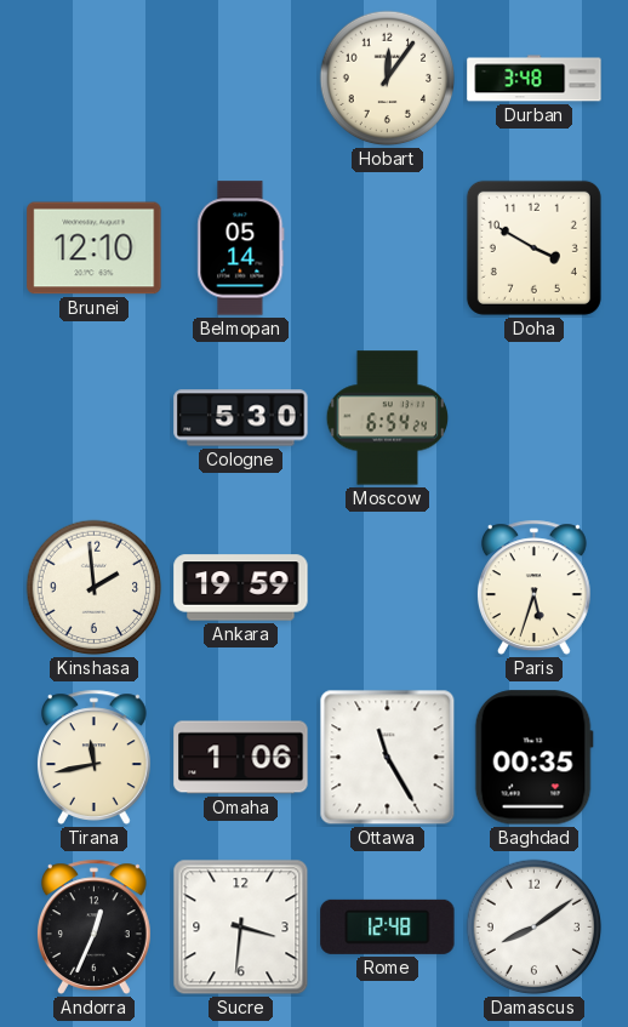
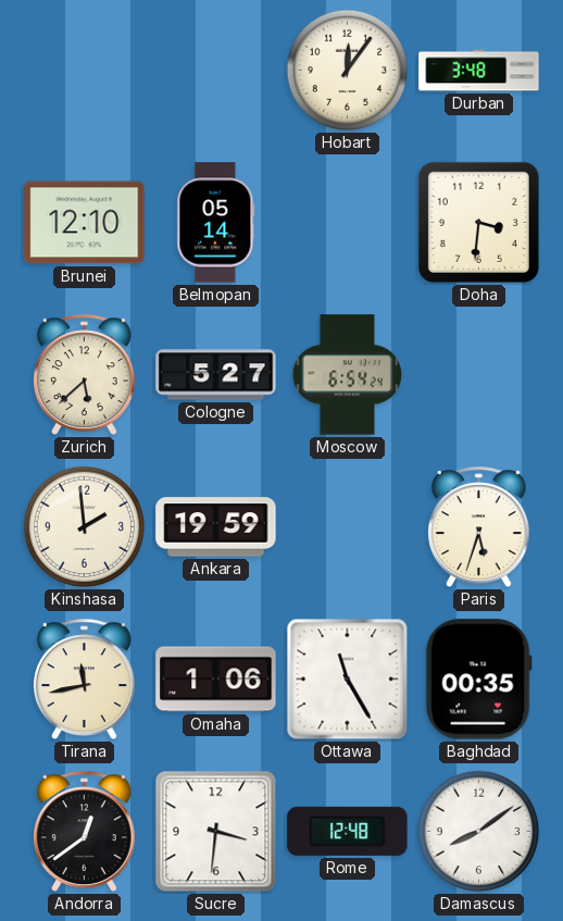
Doha: 3:50 -> 3:31
Zurich: none -> 5:38
Cologne: 5:30 -> 5:27
Andorra: 12:34 -> 12:39
